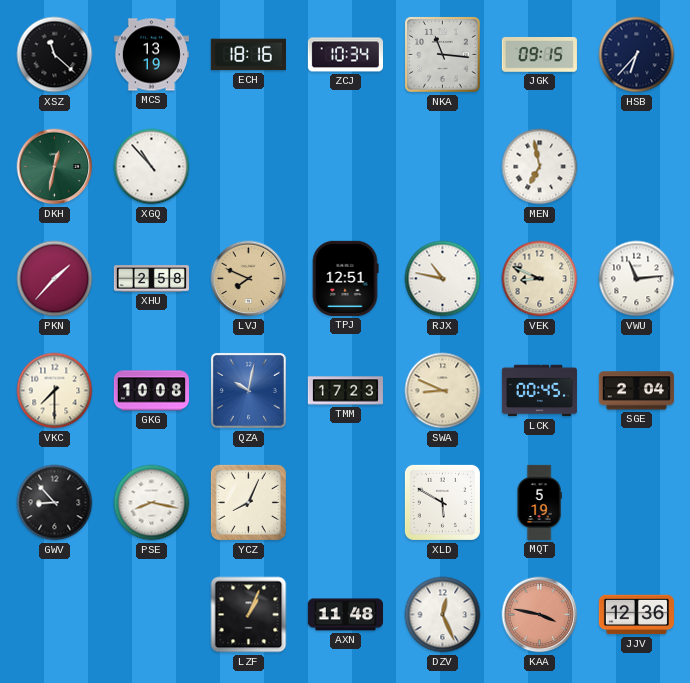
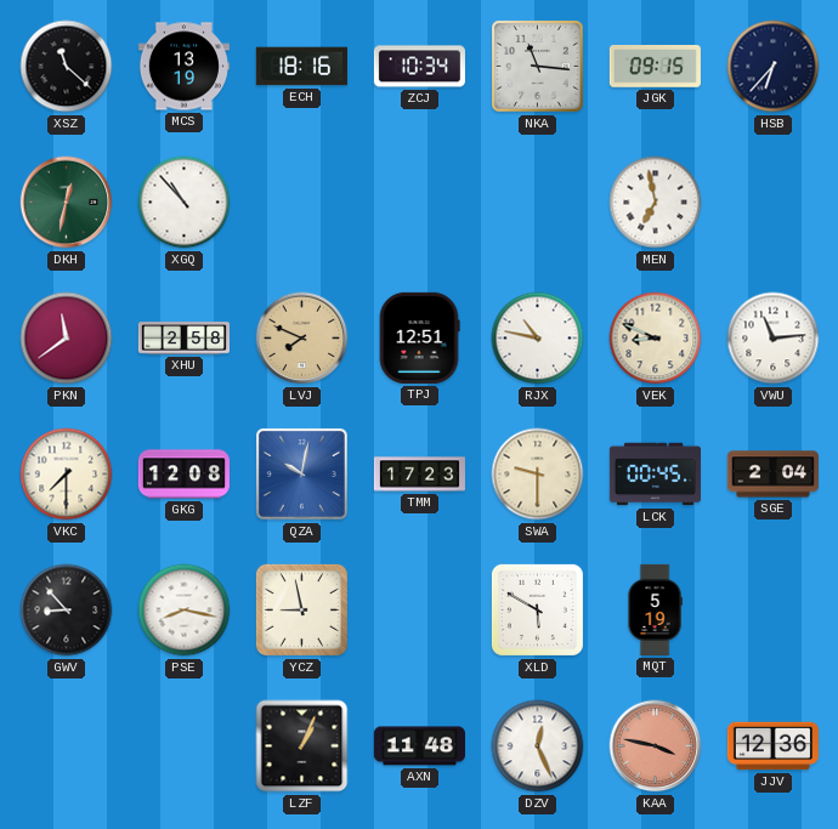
PKN: 1:37 -> 11:39
GKG: 10:08 -> 12:08
SWA: 8:49 -> 9:30
YCZ: 8:04 -> 8:58
